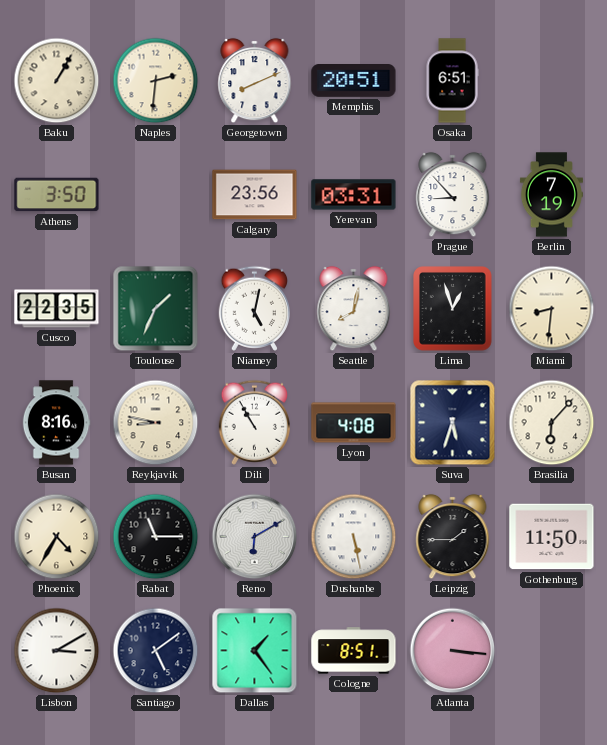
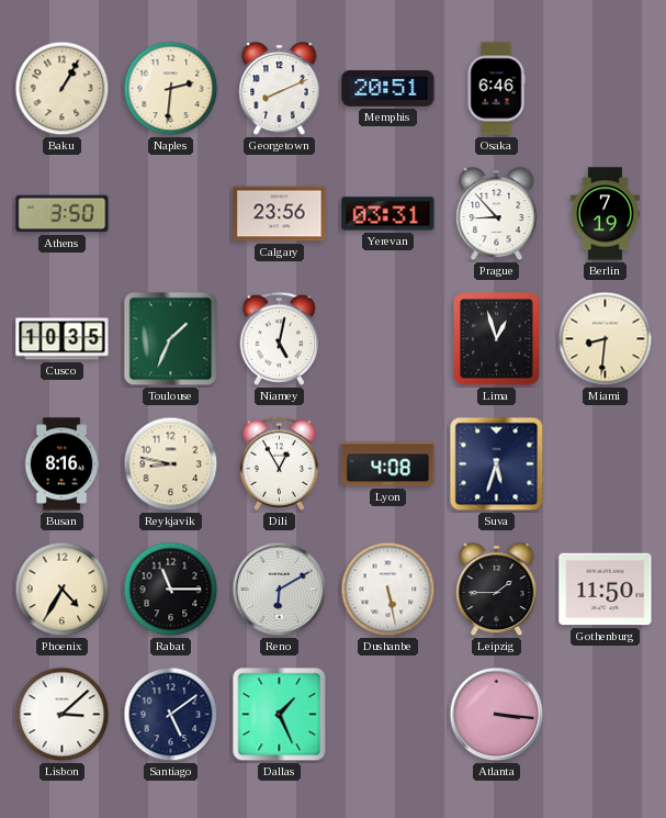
Osaka: 6:51 -> 6:46
Cusco: 22:35 -> 10:35
Seattle: 8:02 -> none
Dili: 10:55 -> 12:55
Brasilia: 6:07 -> none
Lisbon: 3:10 -> 3:08
Dallas: 1:24 -> 1:26
Cologne: 8:51 -> none
